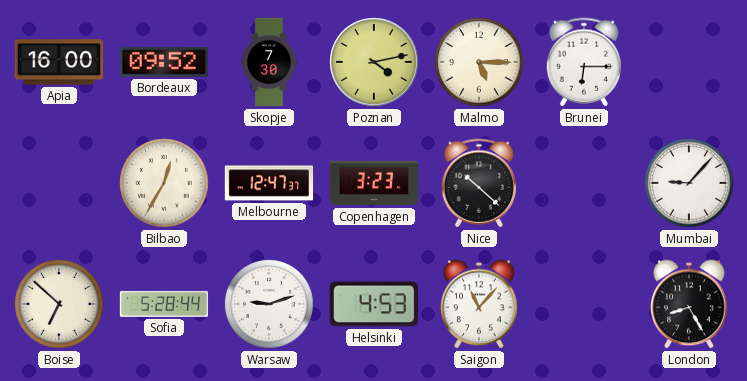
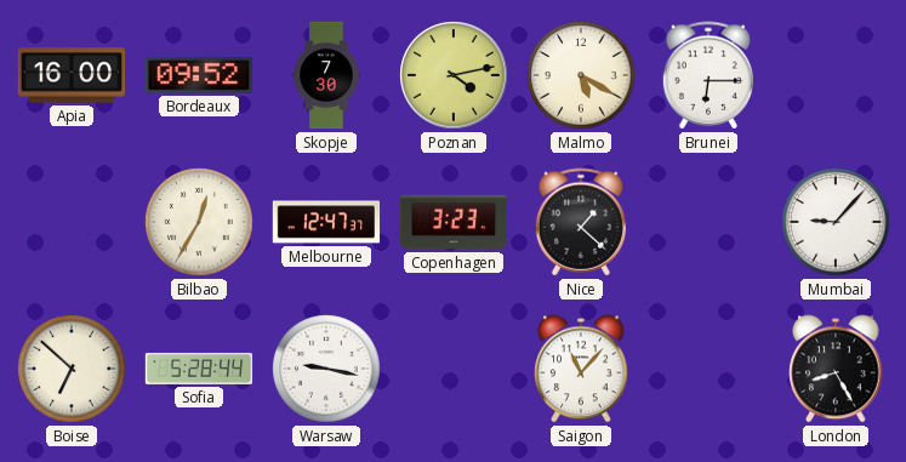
Malmo: 5:15 -> 5:20
Nice: 10:22 -> 1:22
Warsaw: 9:12 -> 9:17
Helsinki: 4:53 -> none
